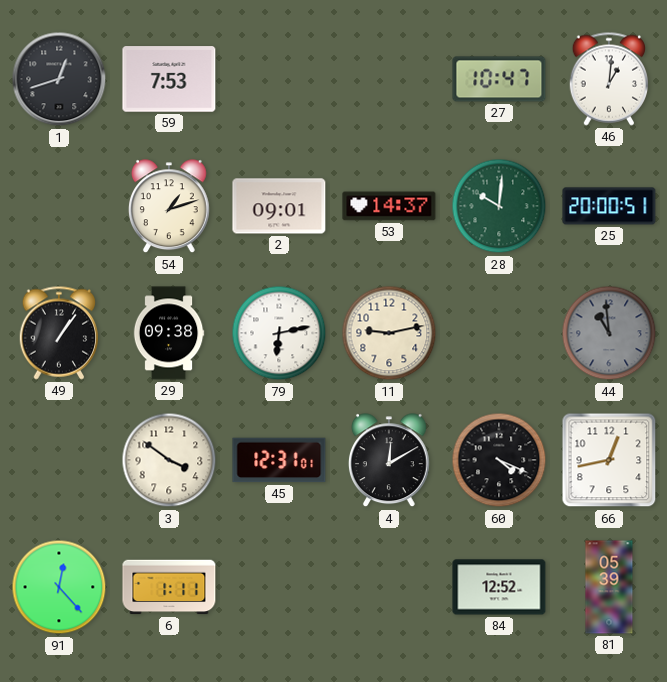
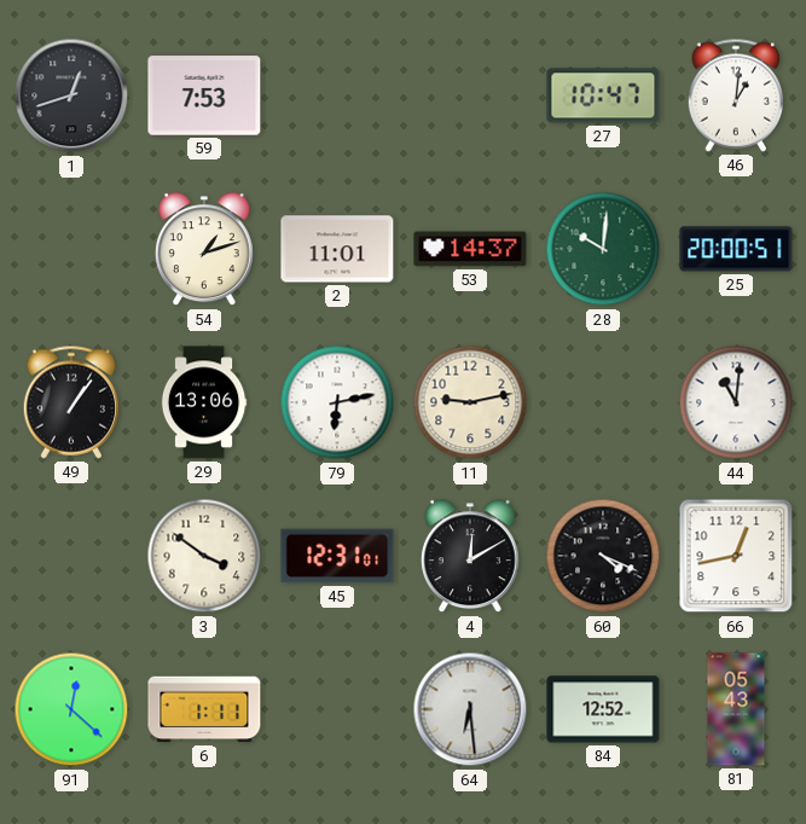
2: 09:01 -> 11:01
29: 09:38 -> 13:06
44: 10:59 -> 11:01
44 dial: grey -> white
91: 12:23 -> 12:22
64: none -> 6:29
81: 05:39 -> 05:43
